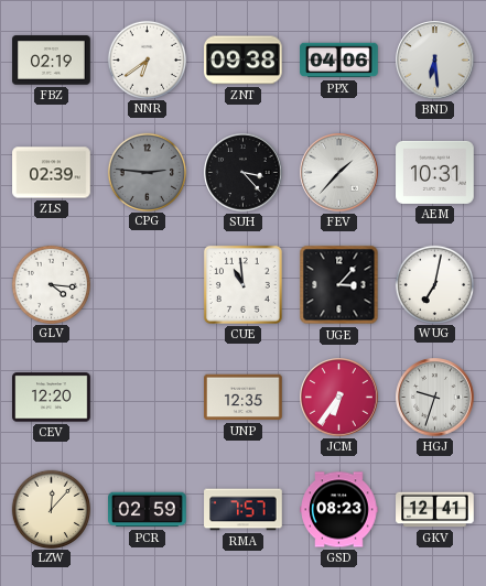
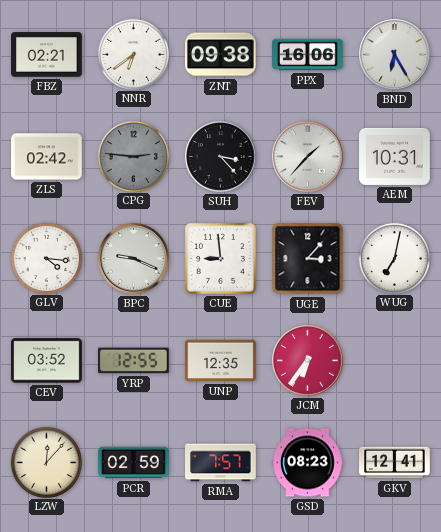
FBZ: 02:19 -> 02:21
PPX: 04:06 -> 16:06
BND: 6:29 -> 6:25
ZLS: 02:39 -> 02:42
BPC: none -> 9:19
CUE: 10:59 -> 8:59
CEV: 12:20 -> 03:52
YRP: none -> 12:55
HGJ: 9:33 -> none
